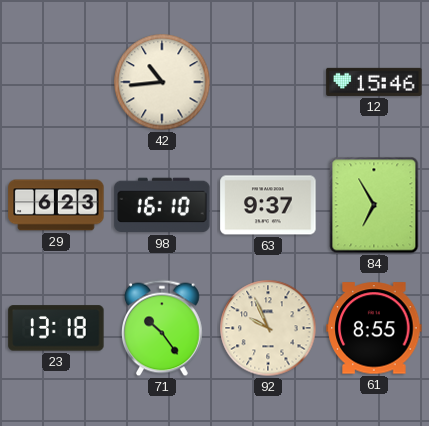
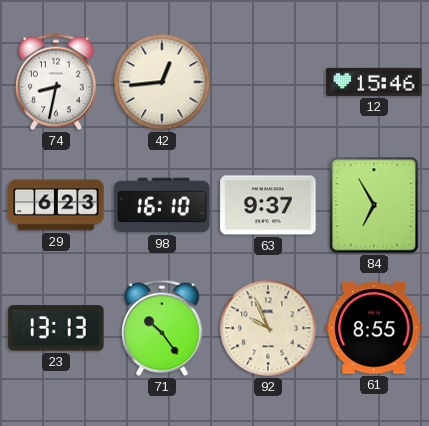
74: none -> 8:32
42: 10:44 -> 12:44
23: 13:18 -> 13:13
